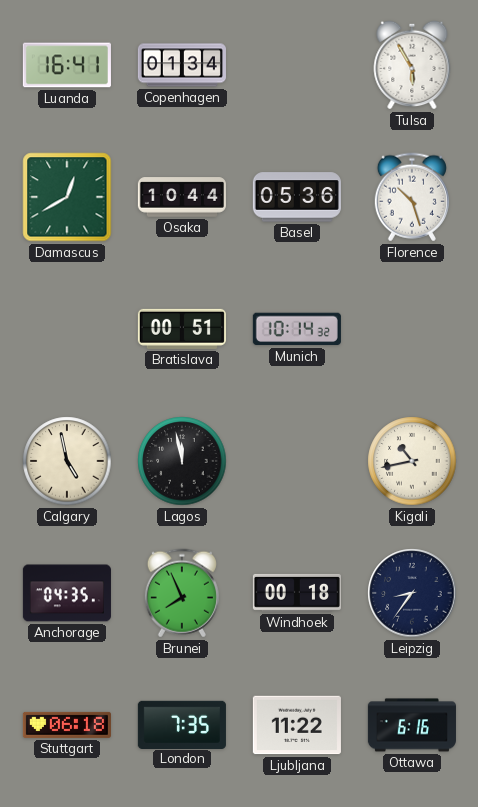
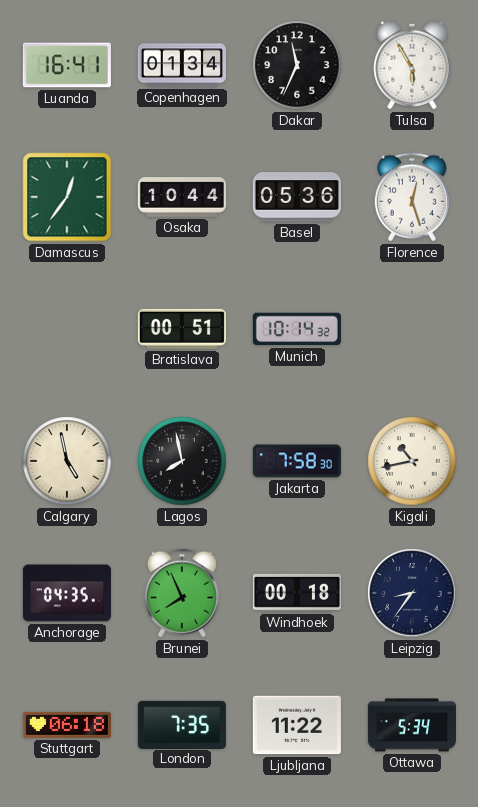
Dakar: none -> 11:34
Damascus: 12:40 -> 12:36
Florence: 10:27 -> 12:27
Lagos: 11:58 -> 7:58
Jakarta: none -> 7:58
Ottawa: 6:16 -> 5:34
